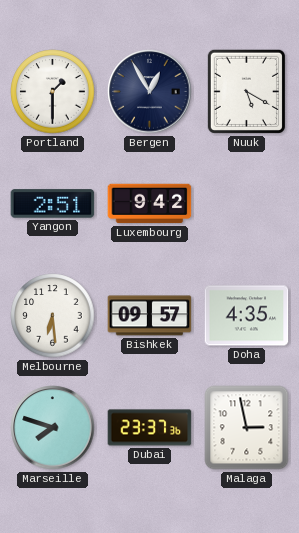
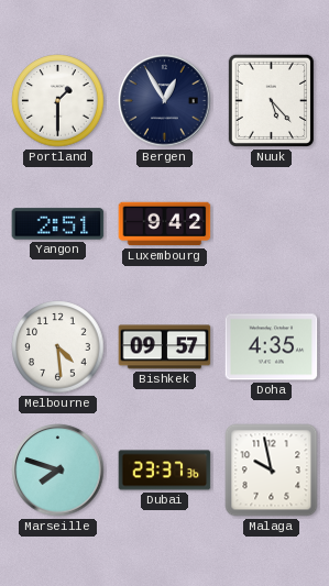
Nuuk: 5:20 -> 5:23
Melbourne: 6:29 -> 4:29
Malaga: 2:58 -> 9:58
